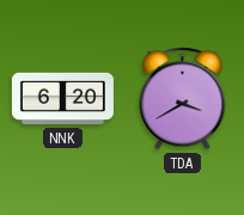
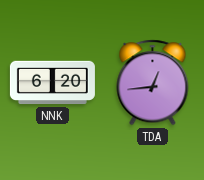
TDA: 3:40 -> 12:44
